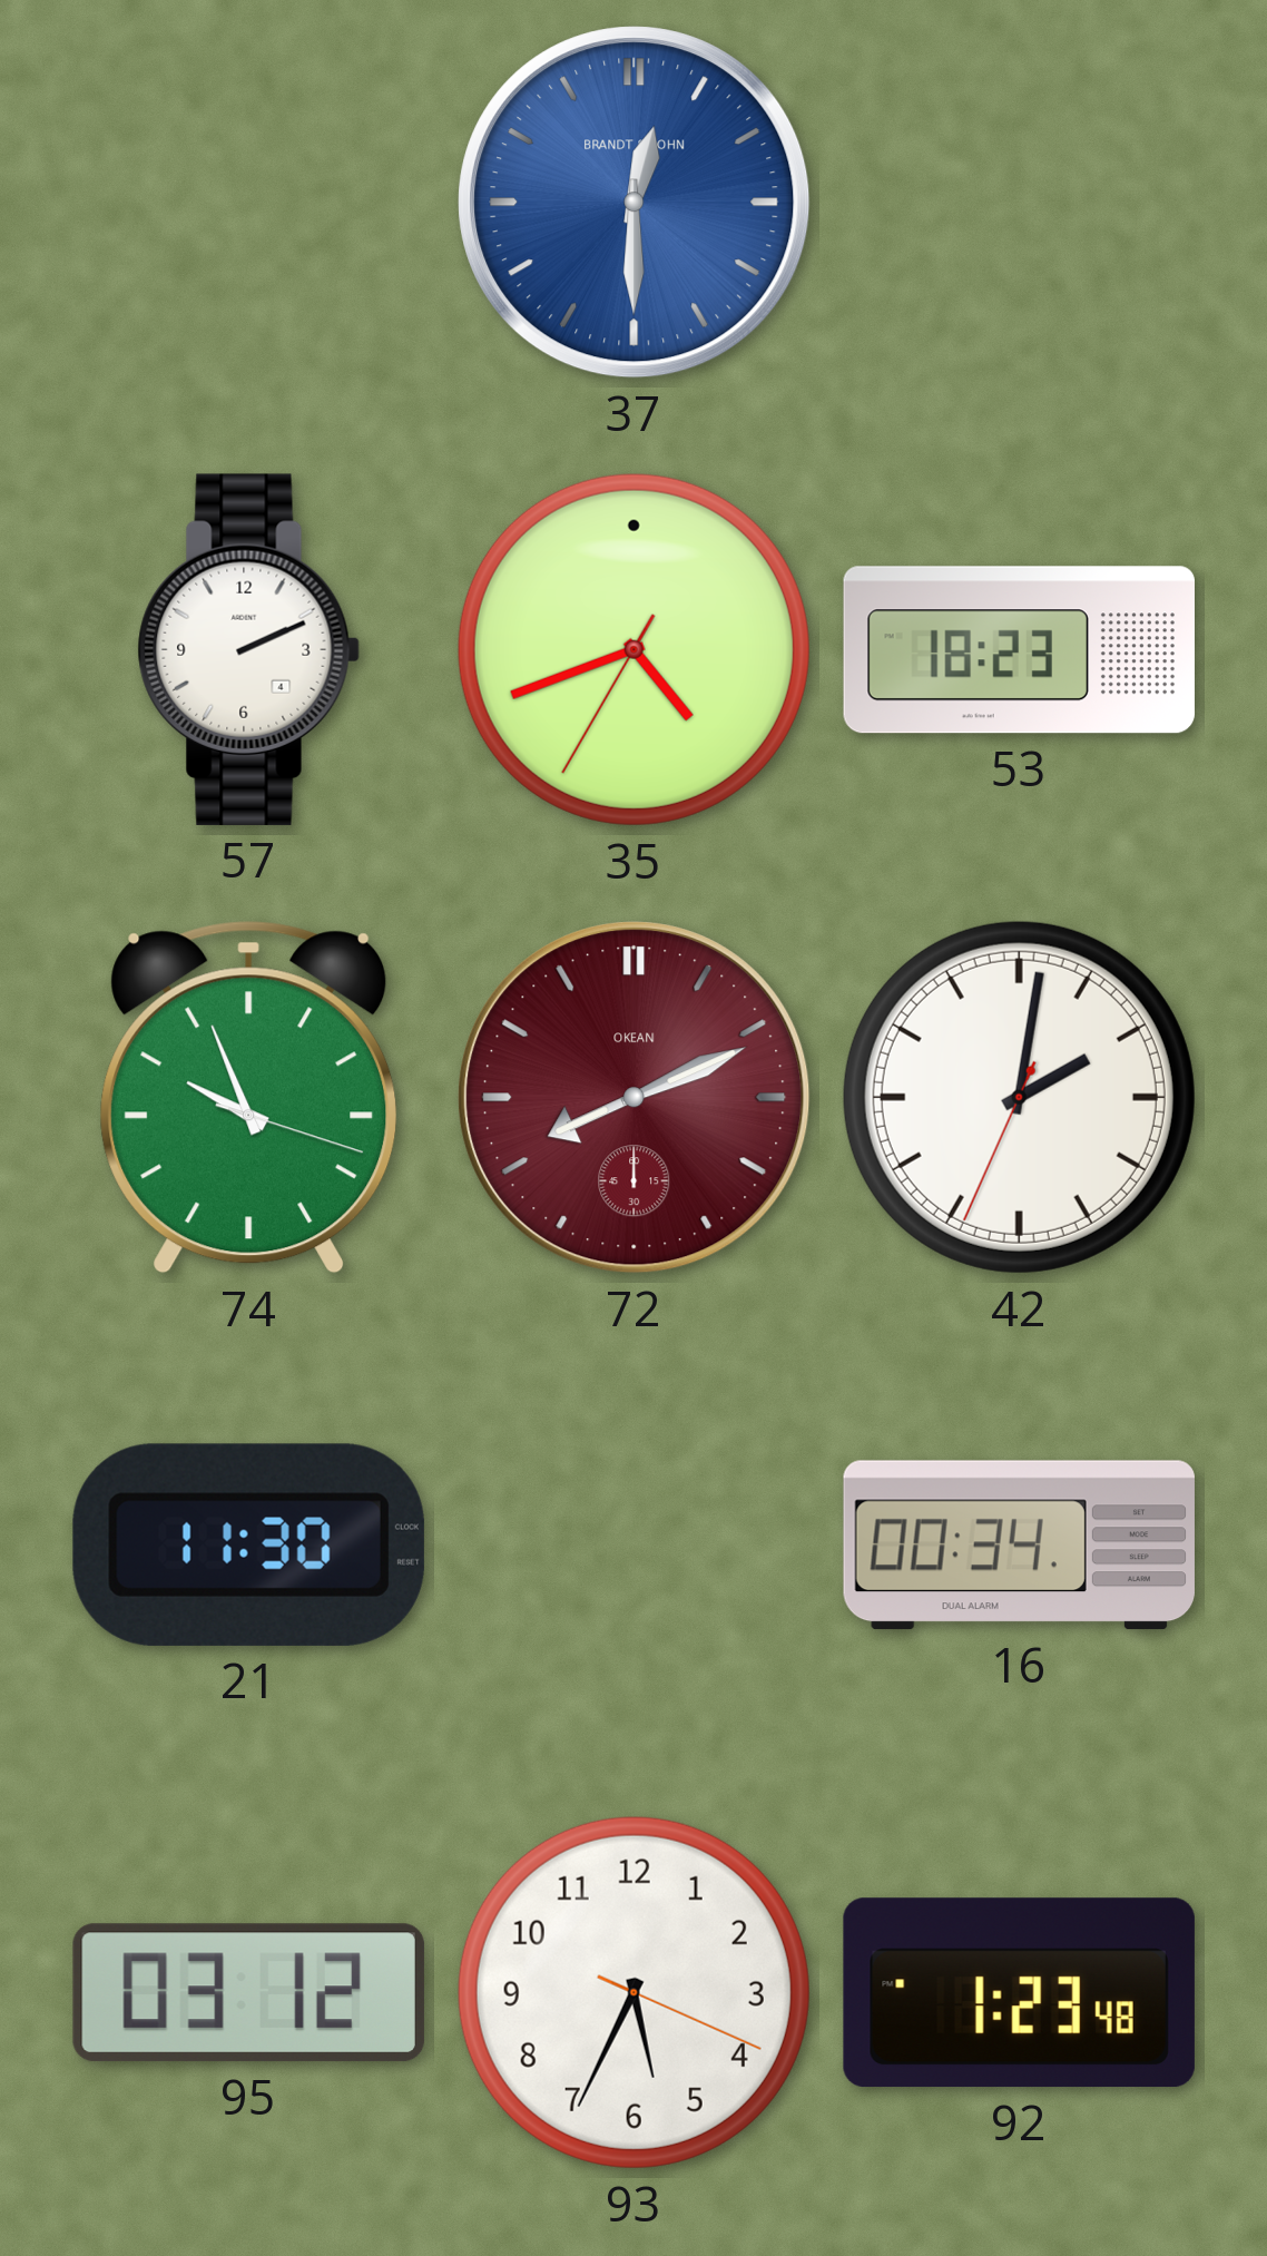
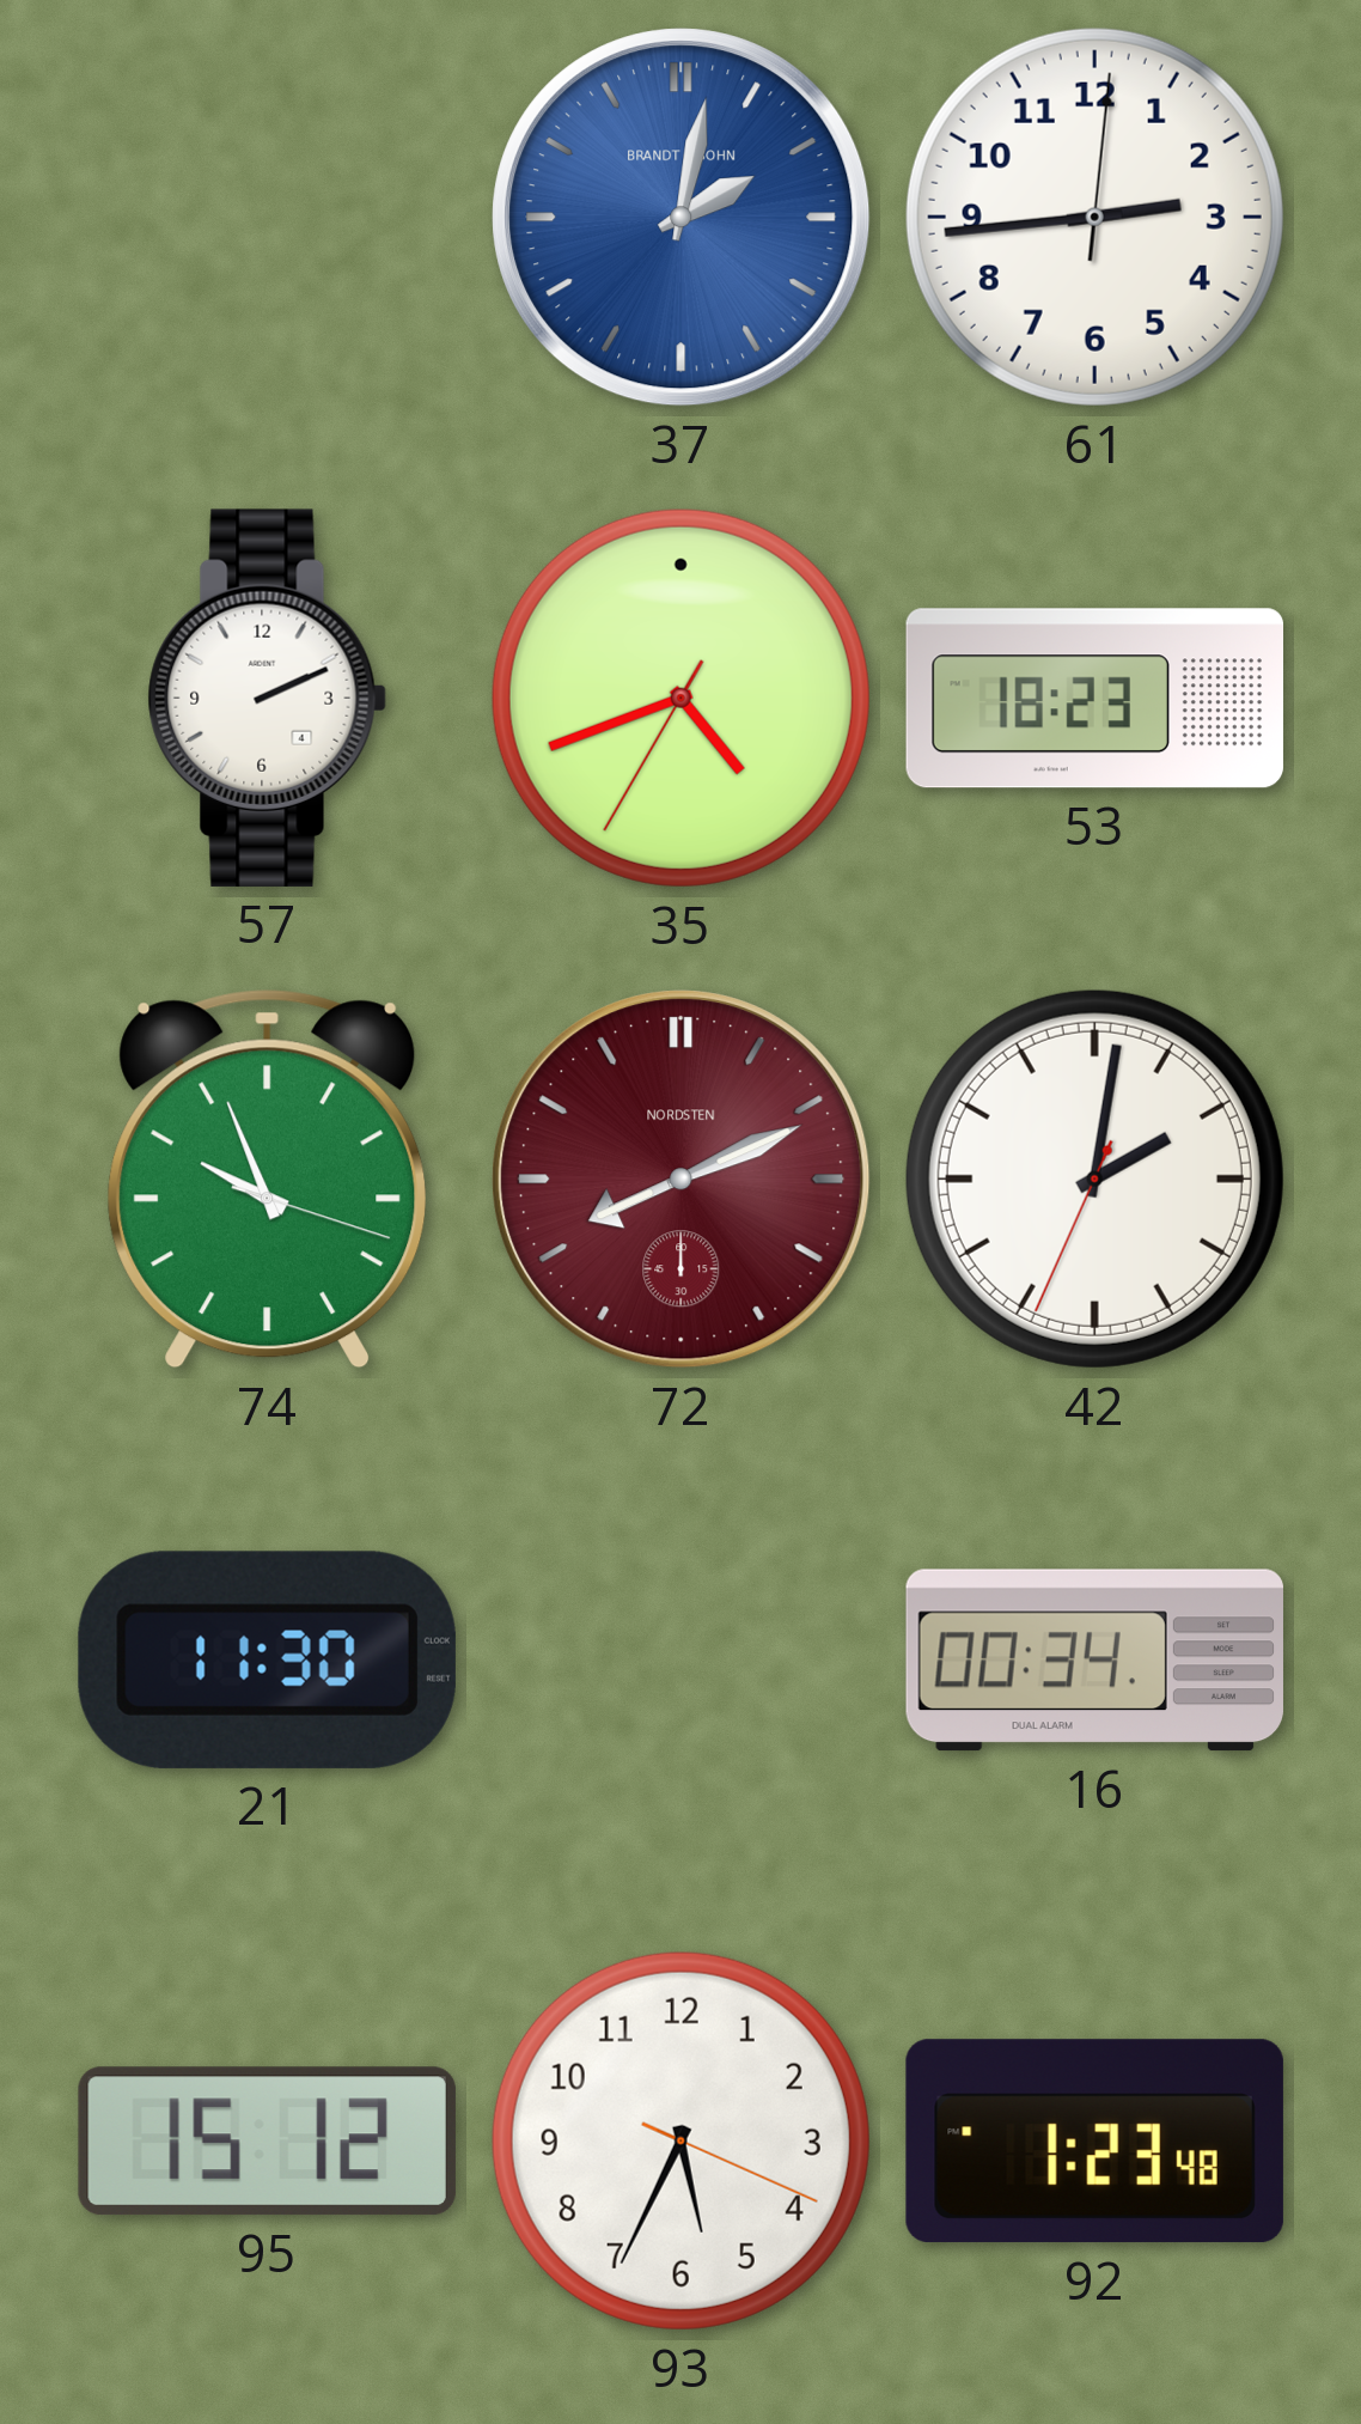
37: 12:30 -> 2:02
61: none -> 2:44
72 brand: OKEAN -> NORDSTEN
95: 03:12 -> 15:12
